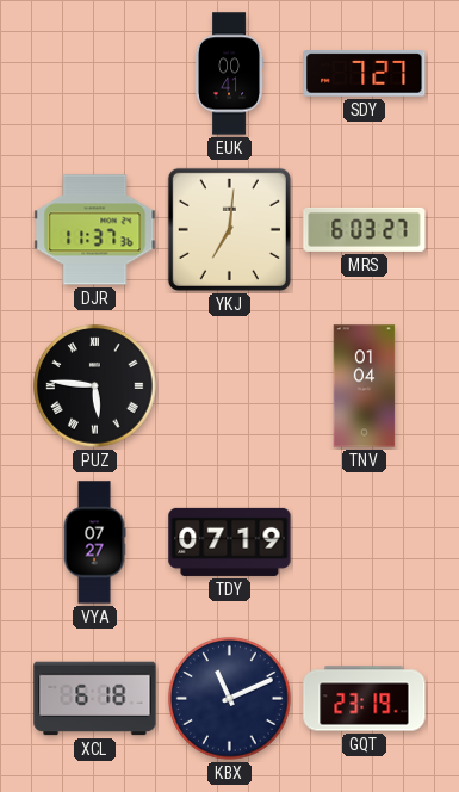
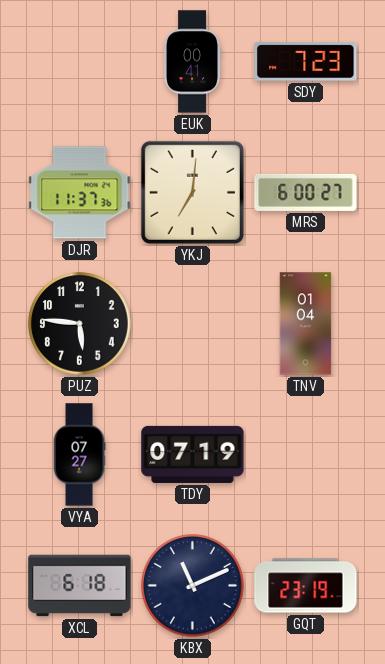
SDY: 7:27 -> 7:23
MRS: 6:03 -> 6:00
PUZ numerals: Roman -> Arabic
